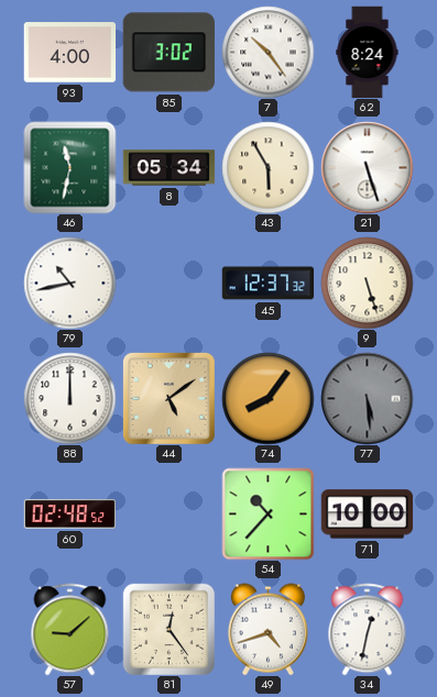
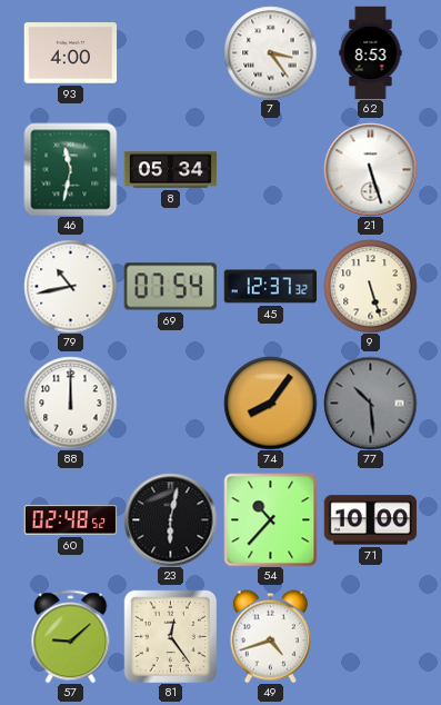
85: 3:02 -> none
7: 10:24 -> 3:24
62: 8:24 -> 8:53
43: 5:55 -> none
69: none -> 07:54
44: 5:09 -> none
77: 5:29 -> 10:29
23: none -> 6:02
34: 12:32 -> none
